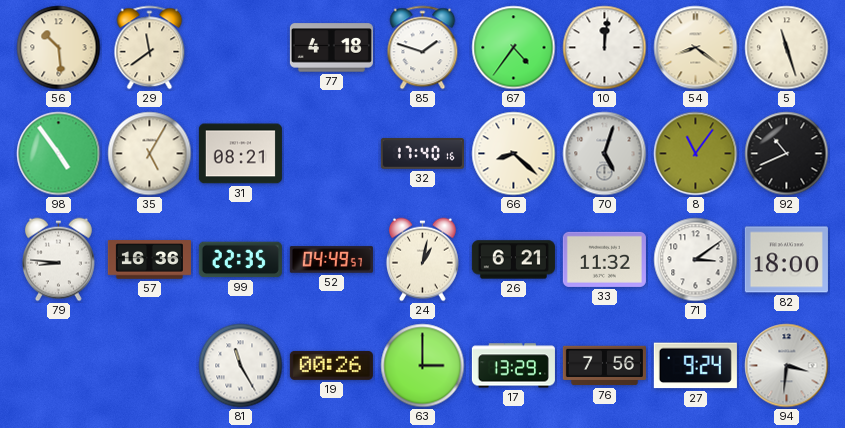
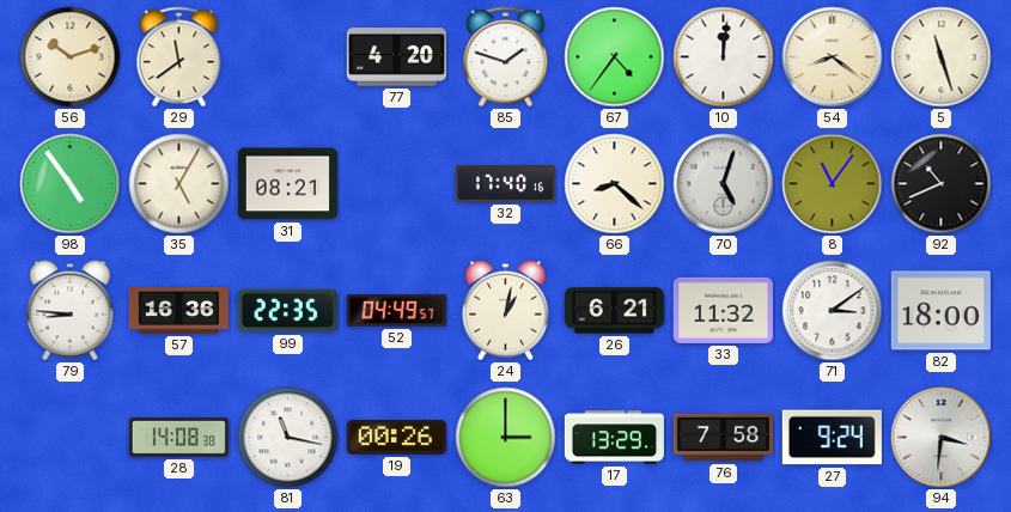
56: 10:29 -> 10:12
77: 4:18 -> 4:20
28: none -> 14:08
81: 11:25 -> 11:17
76: 7:56 -> 7:58
